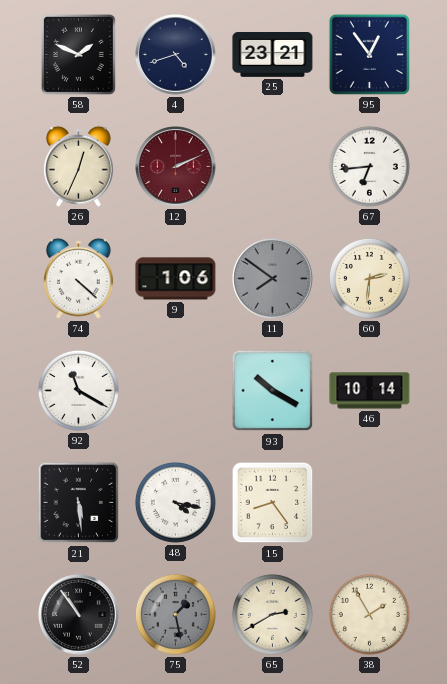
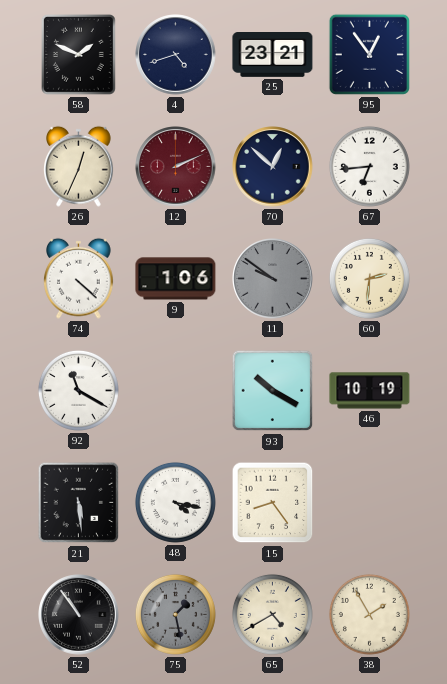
70: none -> 12:52
11: 7:51 -> 9:51
46: 10:14 -> 10:19
65: 2:40 -> 4:40
